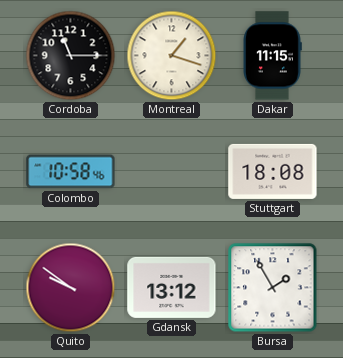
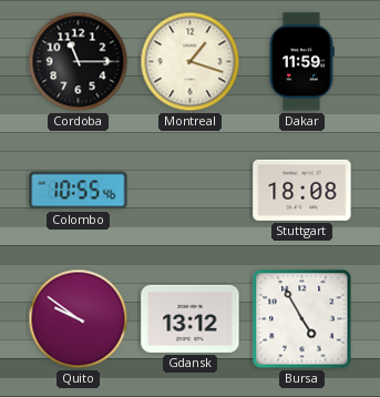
Dakar: 11:15 -> 11:59
Colombo: 10:58 -> 10:55
Bursa: 1:55 -> 4:55
